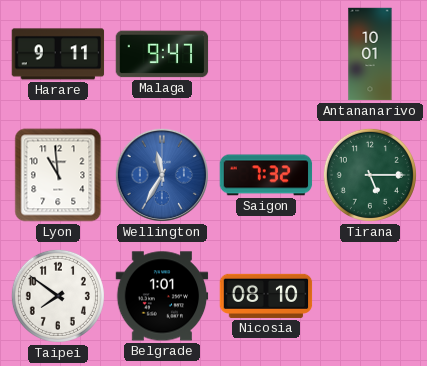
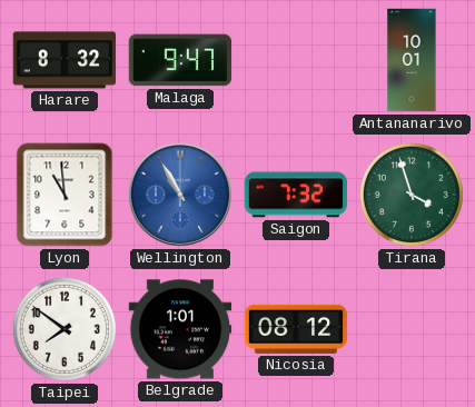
Harare: 9:11 -> 8:32
Wellington: 11:35 -> 10:55
Tirana: 5:15 -> 3:57
Nicosia: 08:10 -> 08:12
